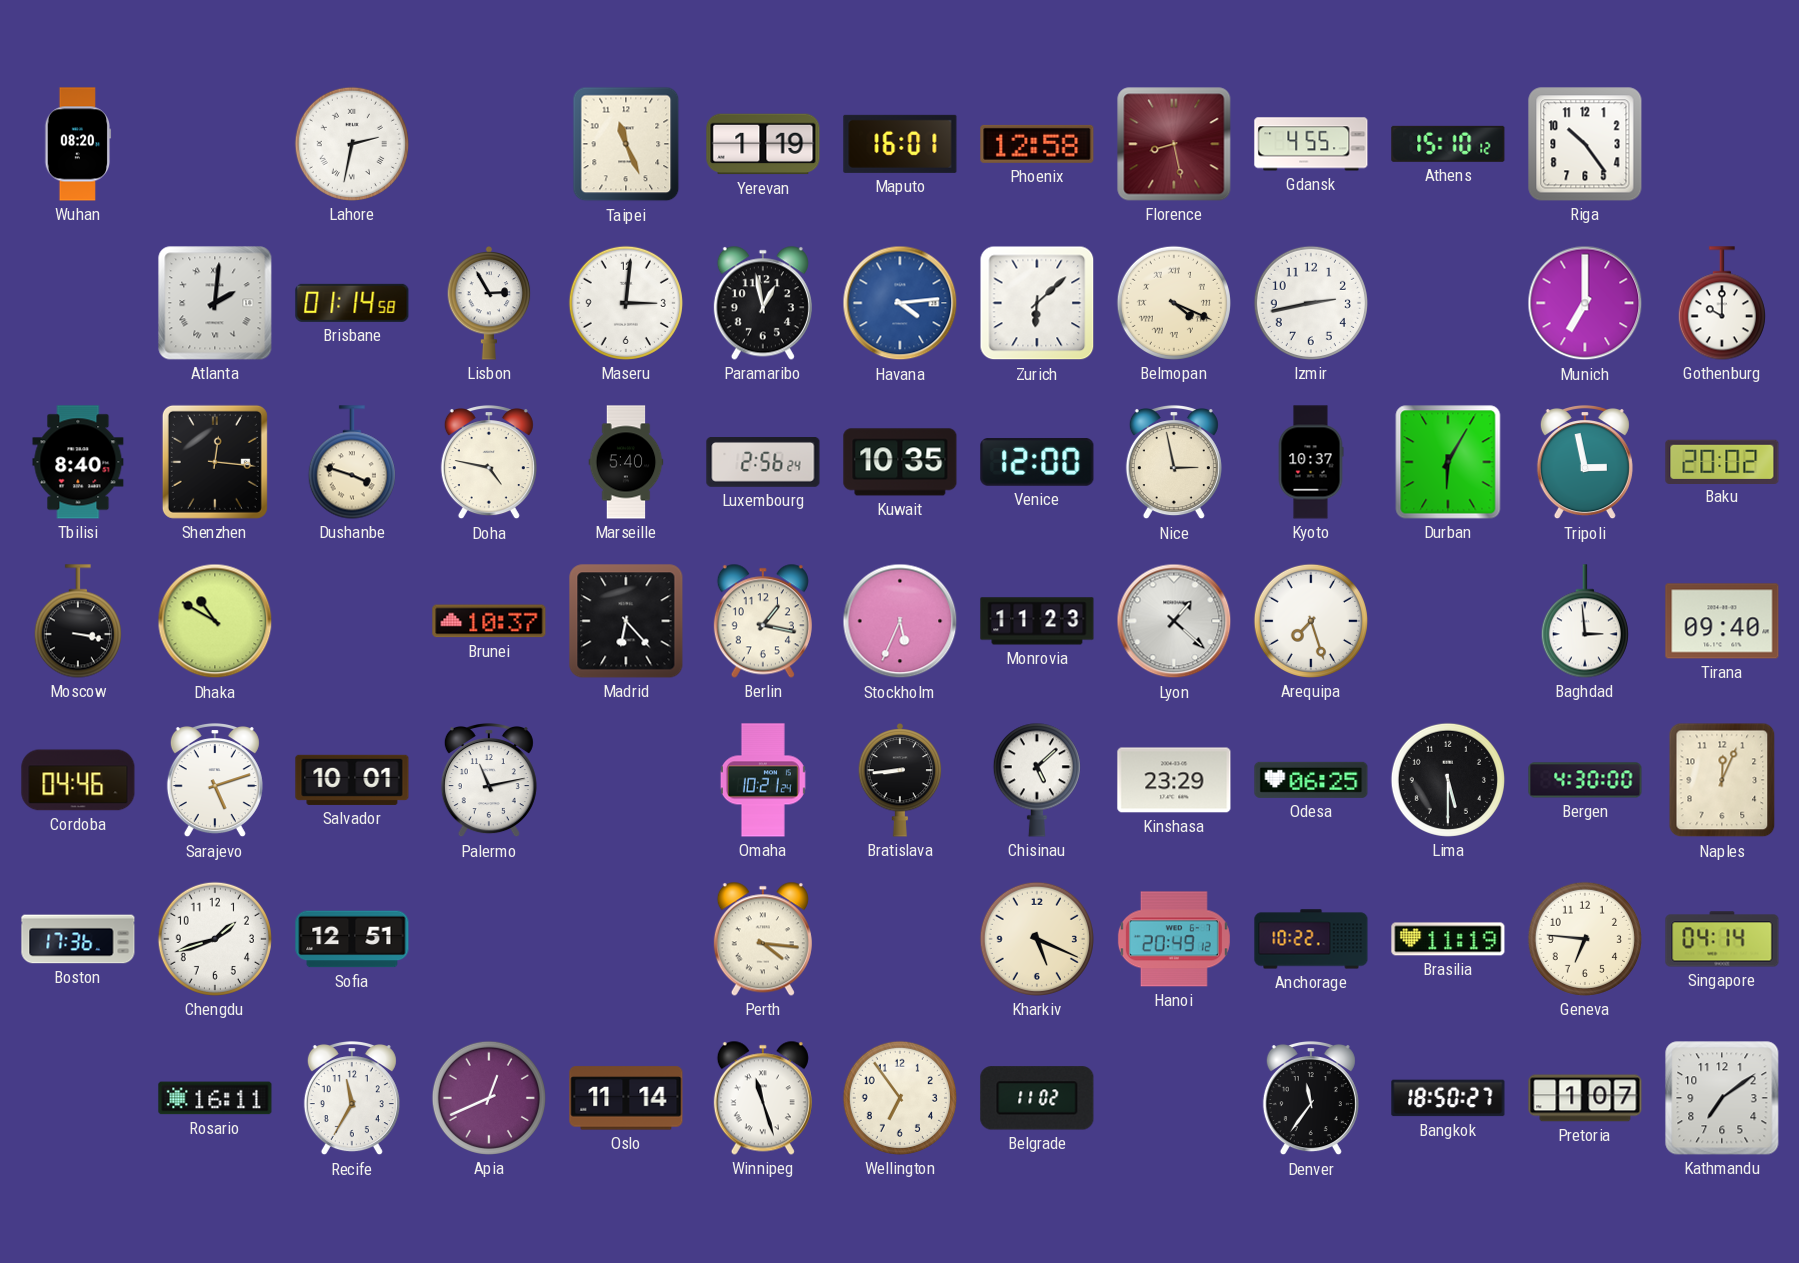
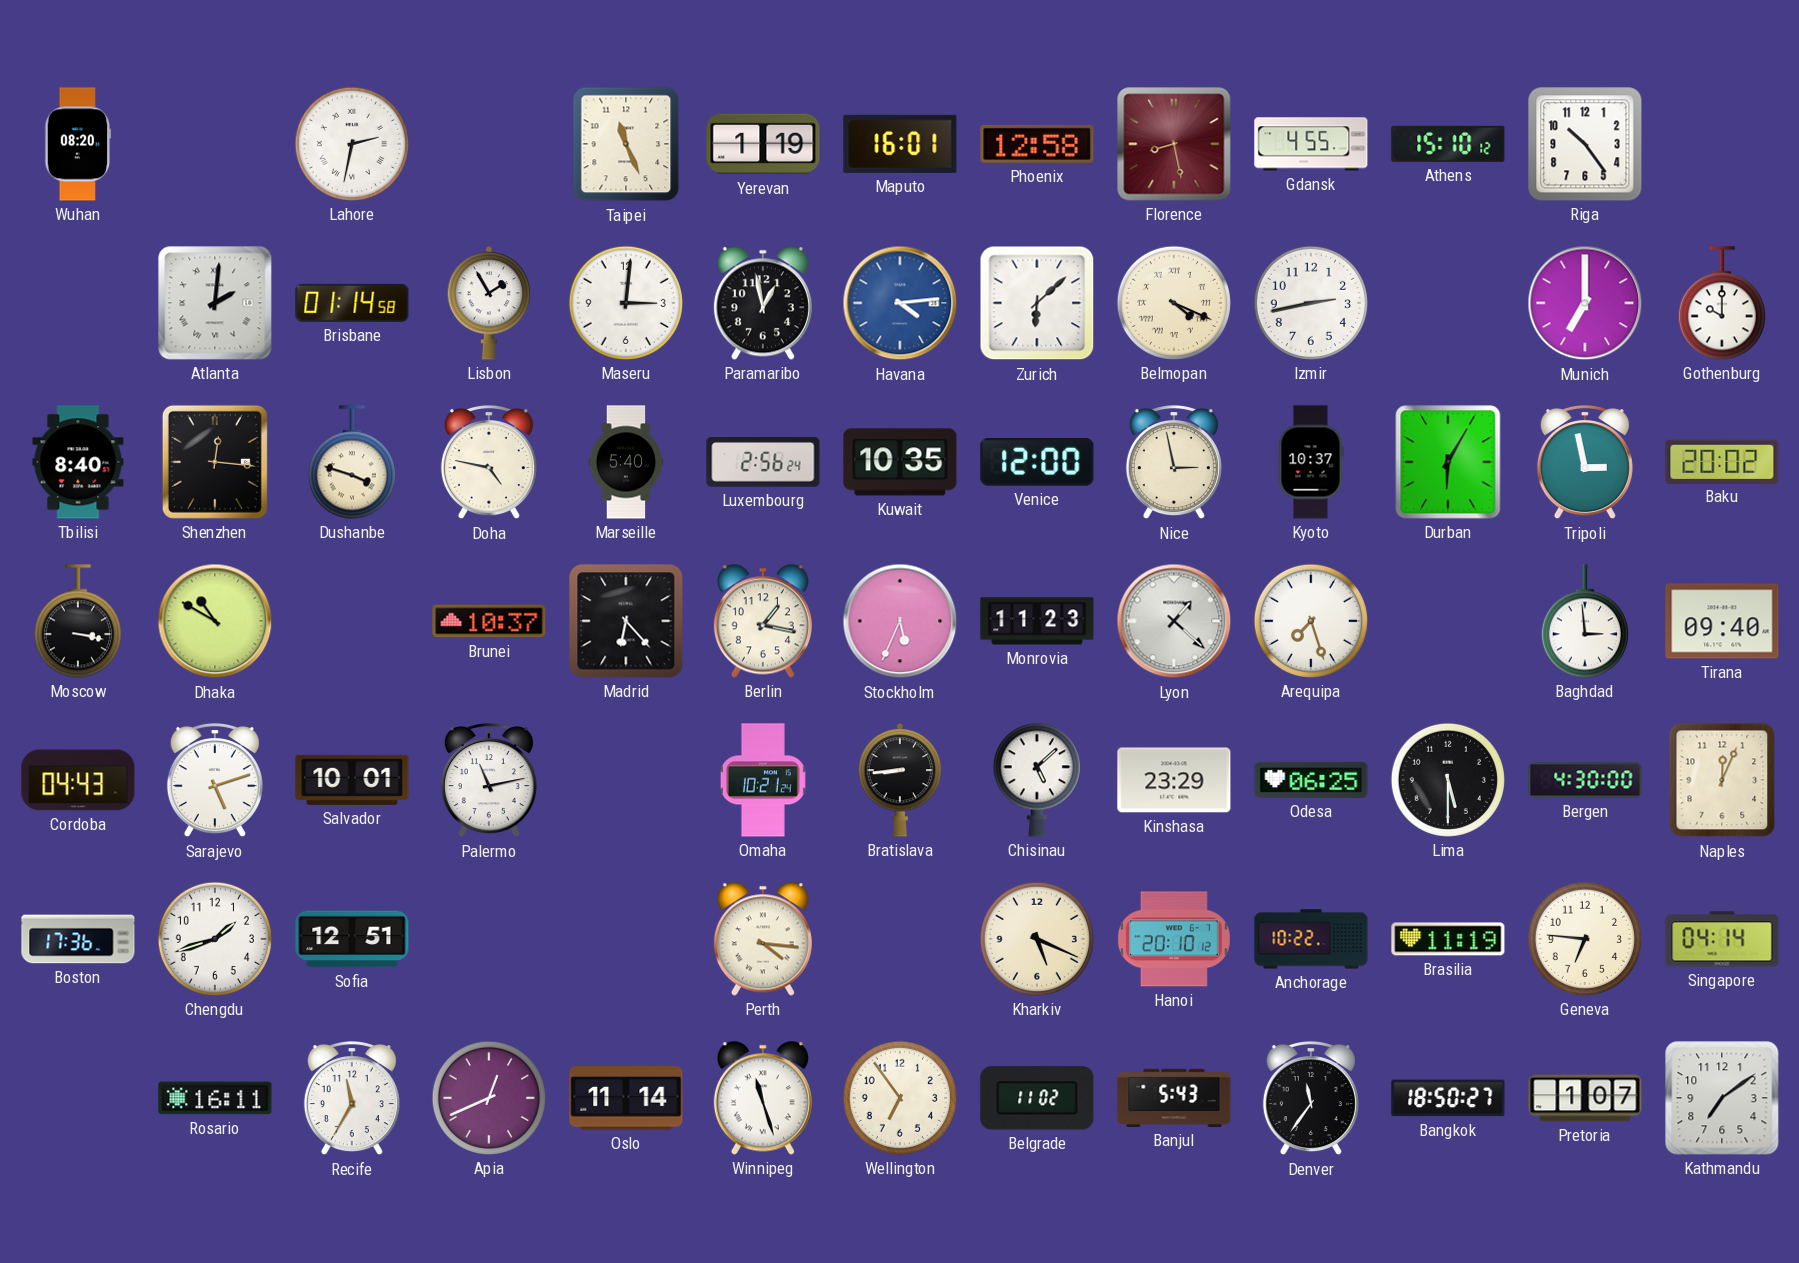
Lisbon: 2:55 -> 1:55
Cordoba: 04:46 -> 04:43
Hanoi: 20:49 -> 20:10
Banjul: none -> 5:43
